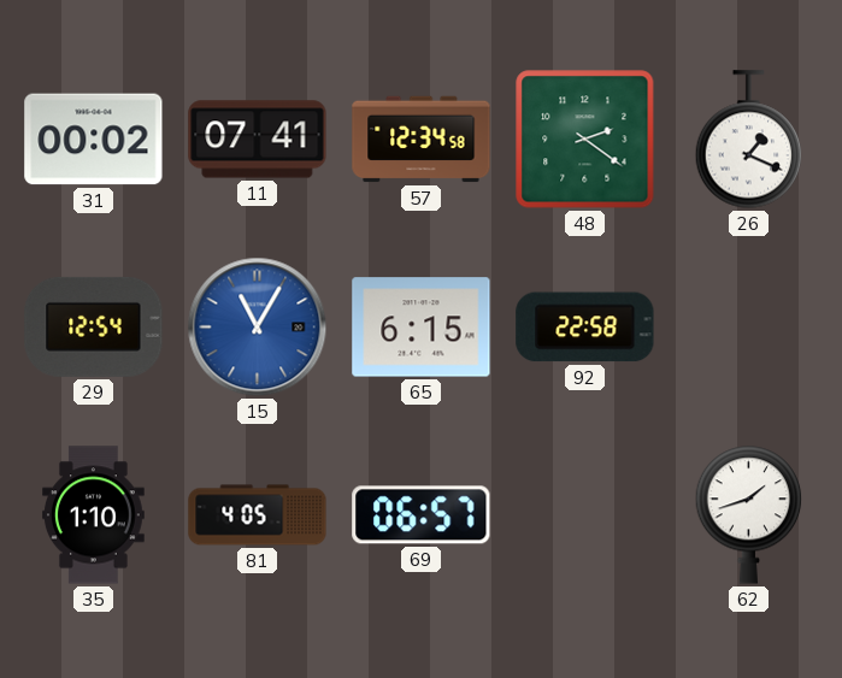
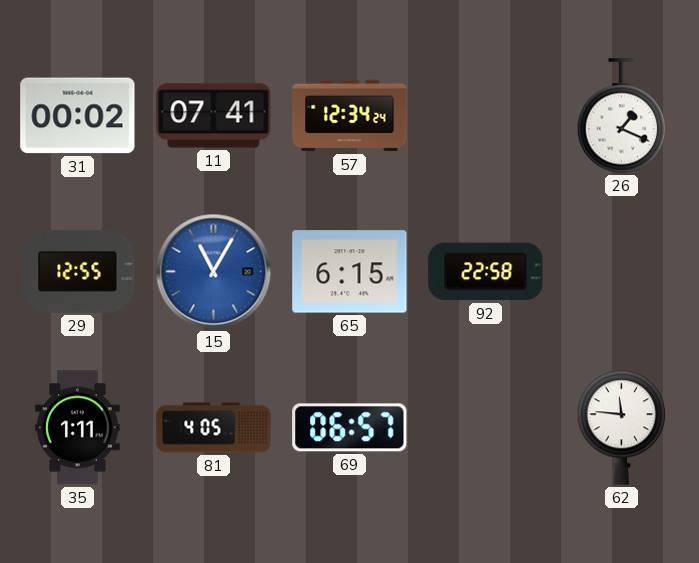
57: 12:34:58 -> 12:34:24
48: 2:21 -> none
29: 12:54 -> 12:55
35: 1:10 -> 1:11
62: 1:42 -> 11:46
